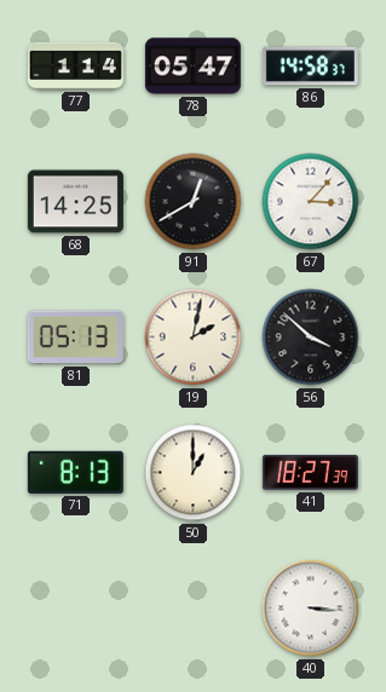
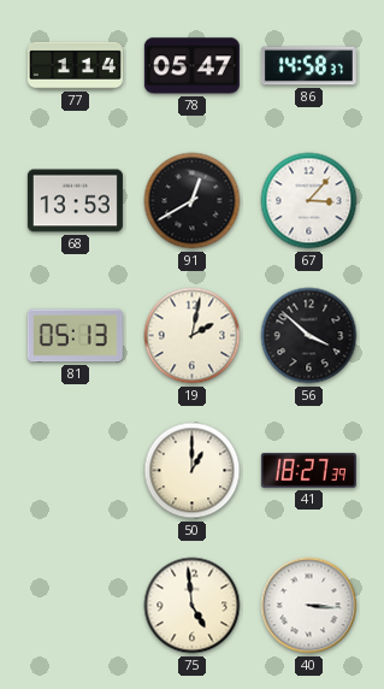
68: 14:25 -> 13:53
71: 8:13 -> none
75: none -> 4:59
